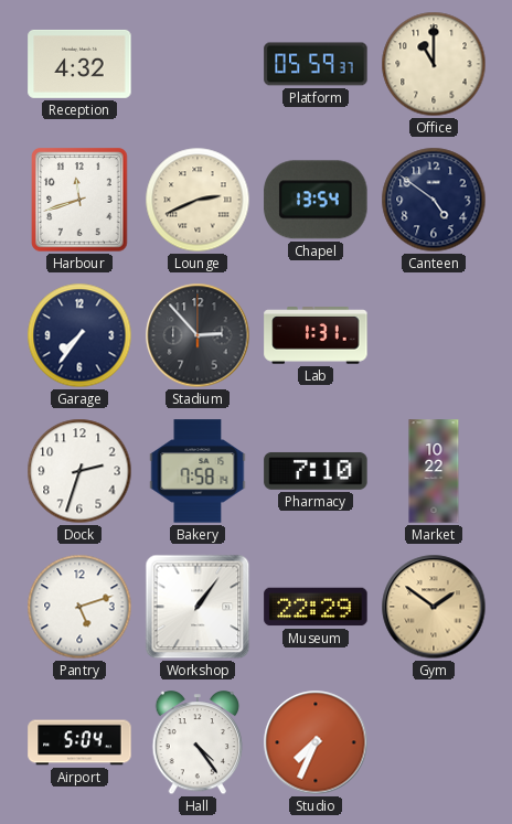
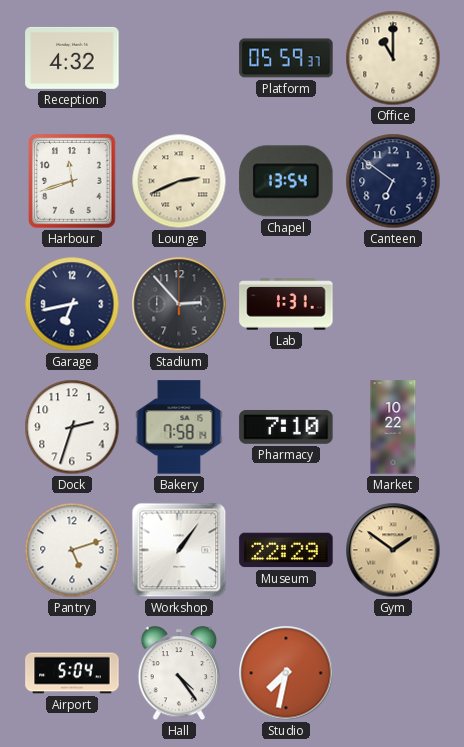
Canteen: 4:51 -> 6:51
Garage: 7:36 -> 6:43
Studio: 7:34 -> 7:32
